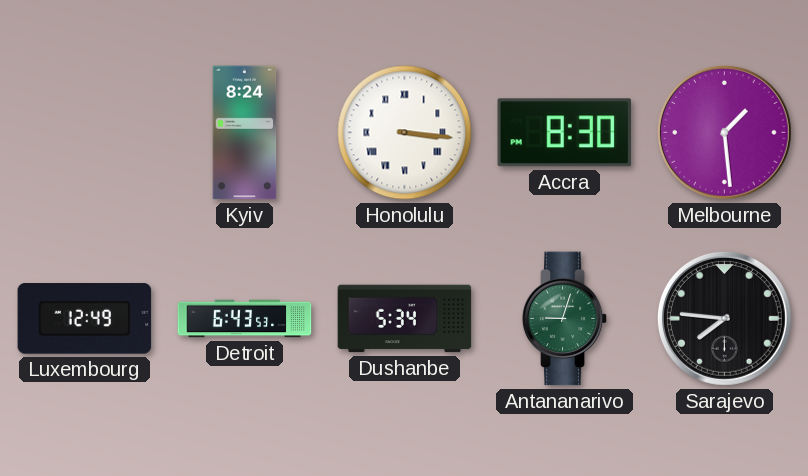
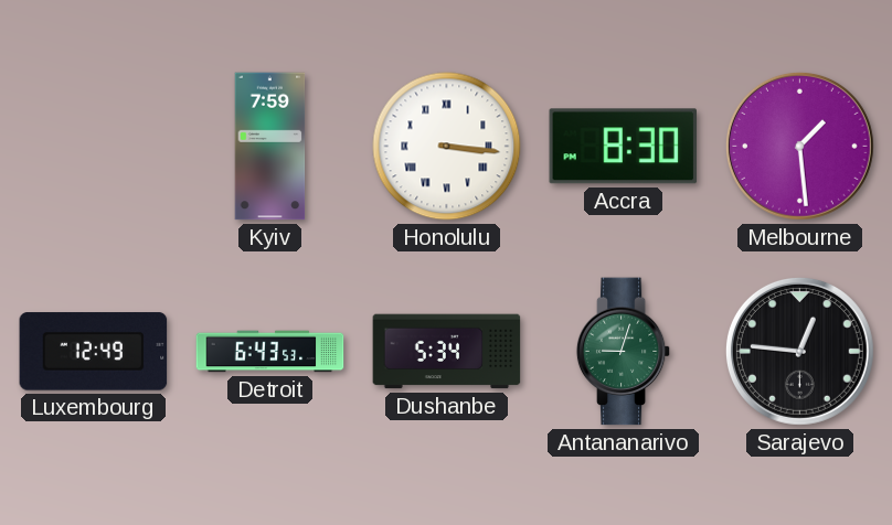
Kyiv: 8:24 -> 7:59
Sarajevo: 7:46 -> 12:46
